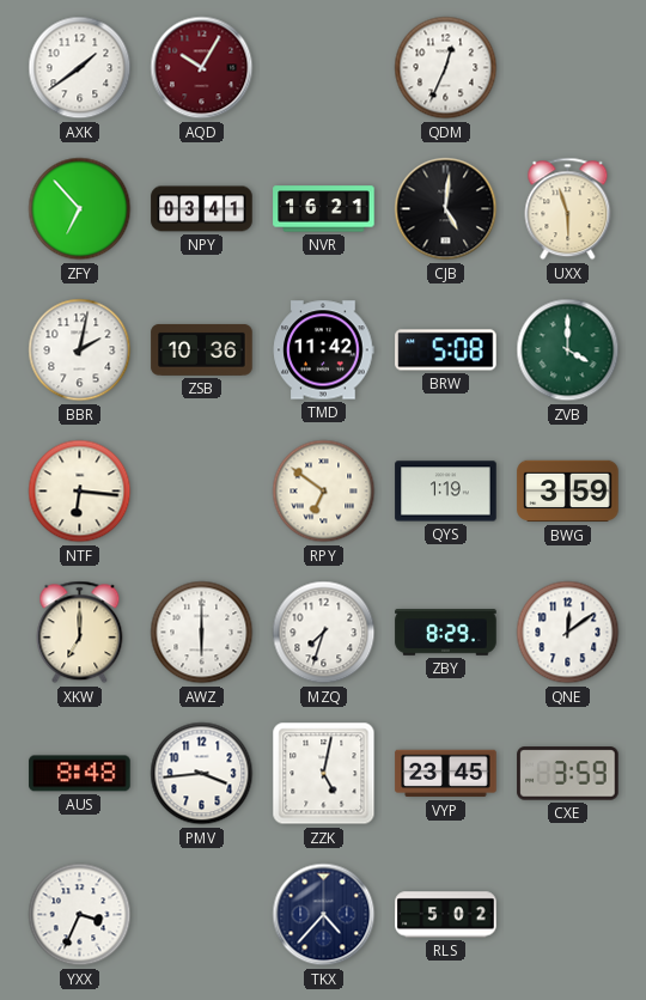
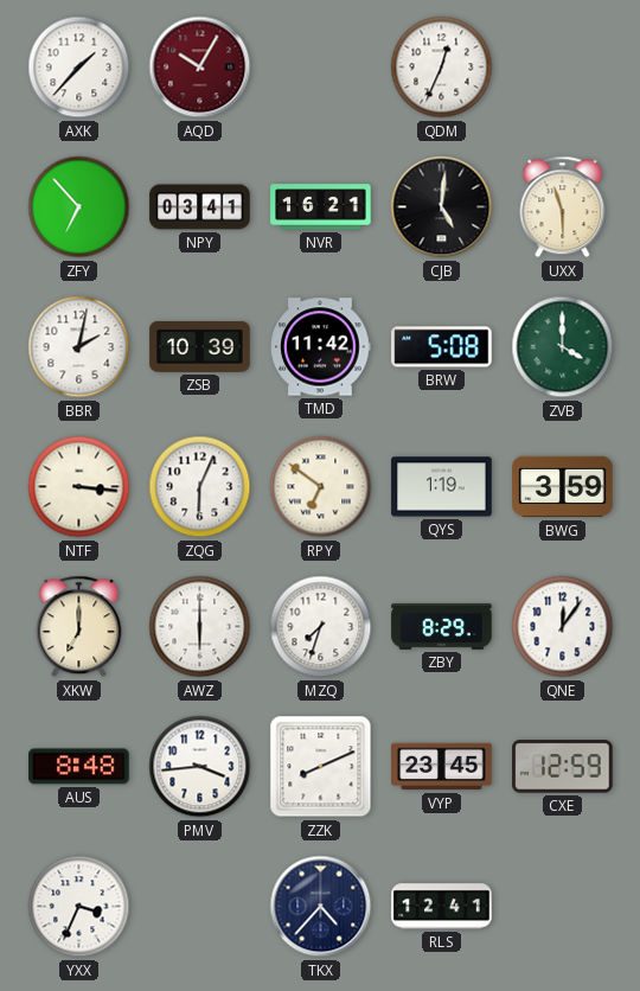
AXK: 1:39 -> 1:37
ZSB: 10:36 -> 10:39
NTF: 6:16 -> 3:16
ZQG: none -> 6:04
QNE: 12:09 -> 12:06
ZZK: 5:02 -> 8:11
CXE: 3:59 -> 12:59
RLS: 5:02 -> 12:41
